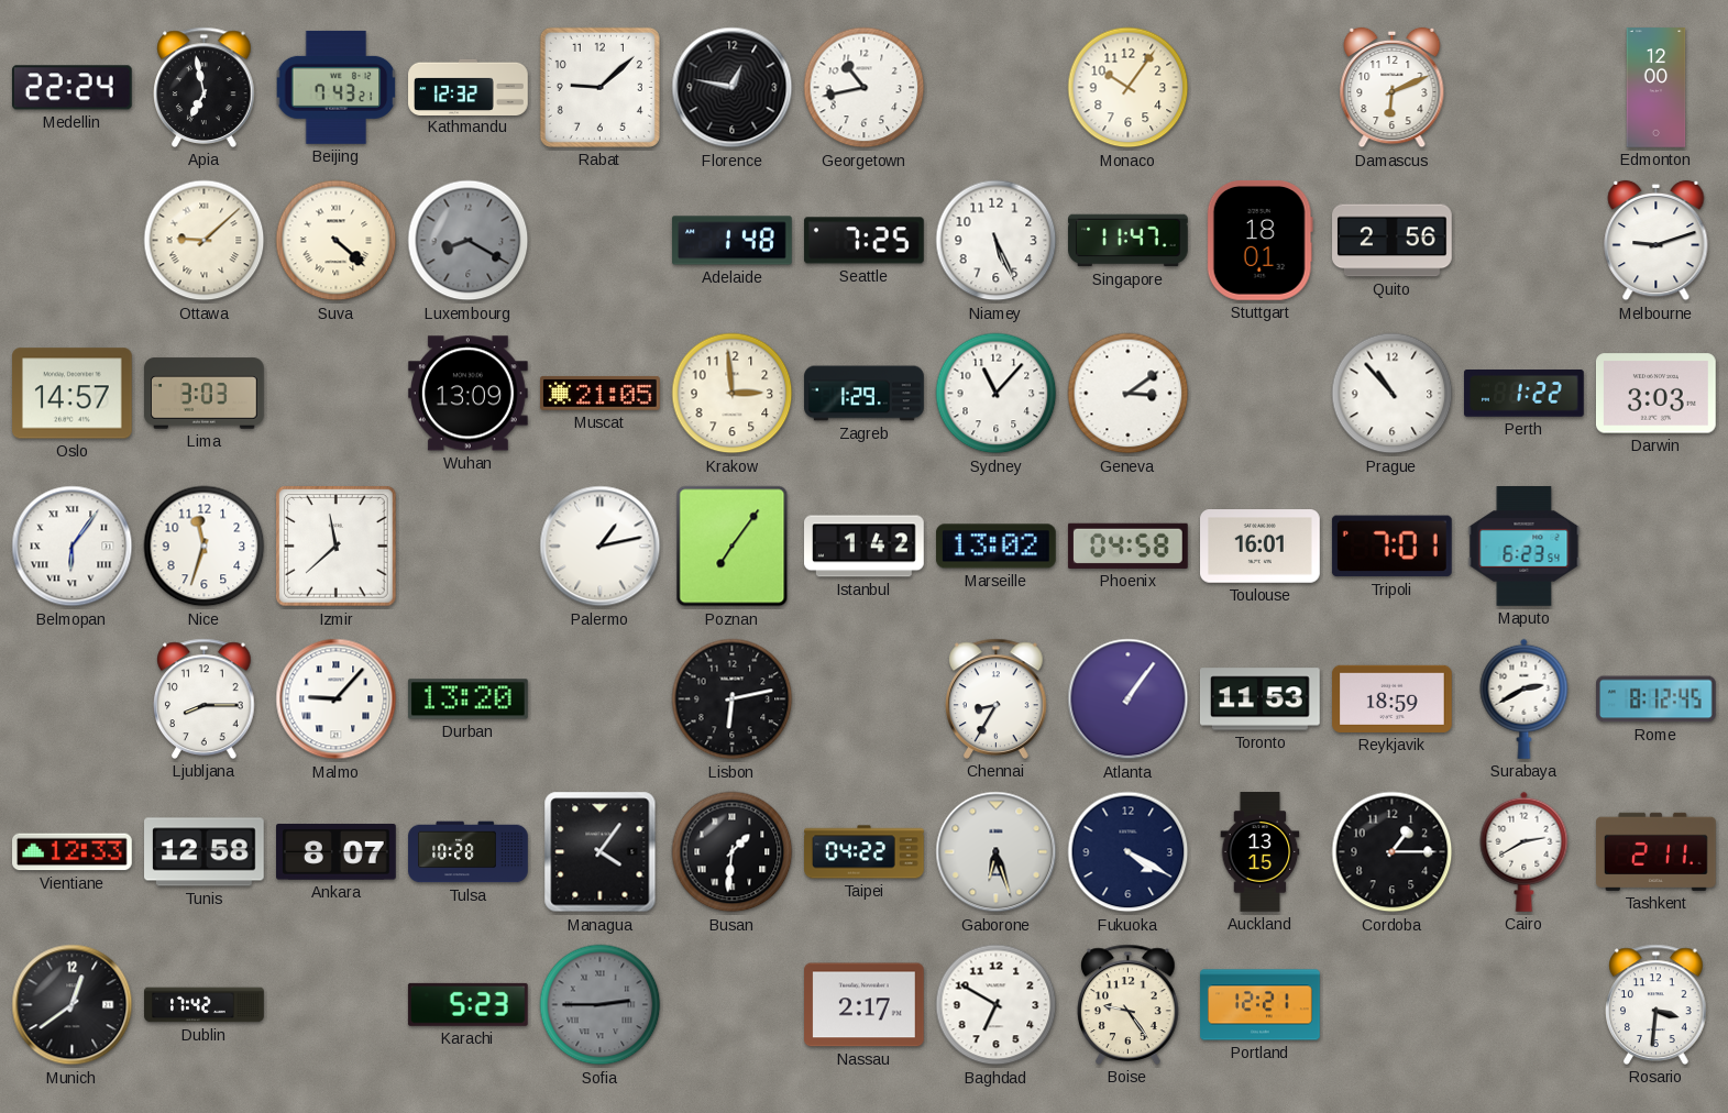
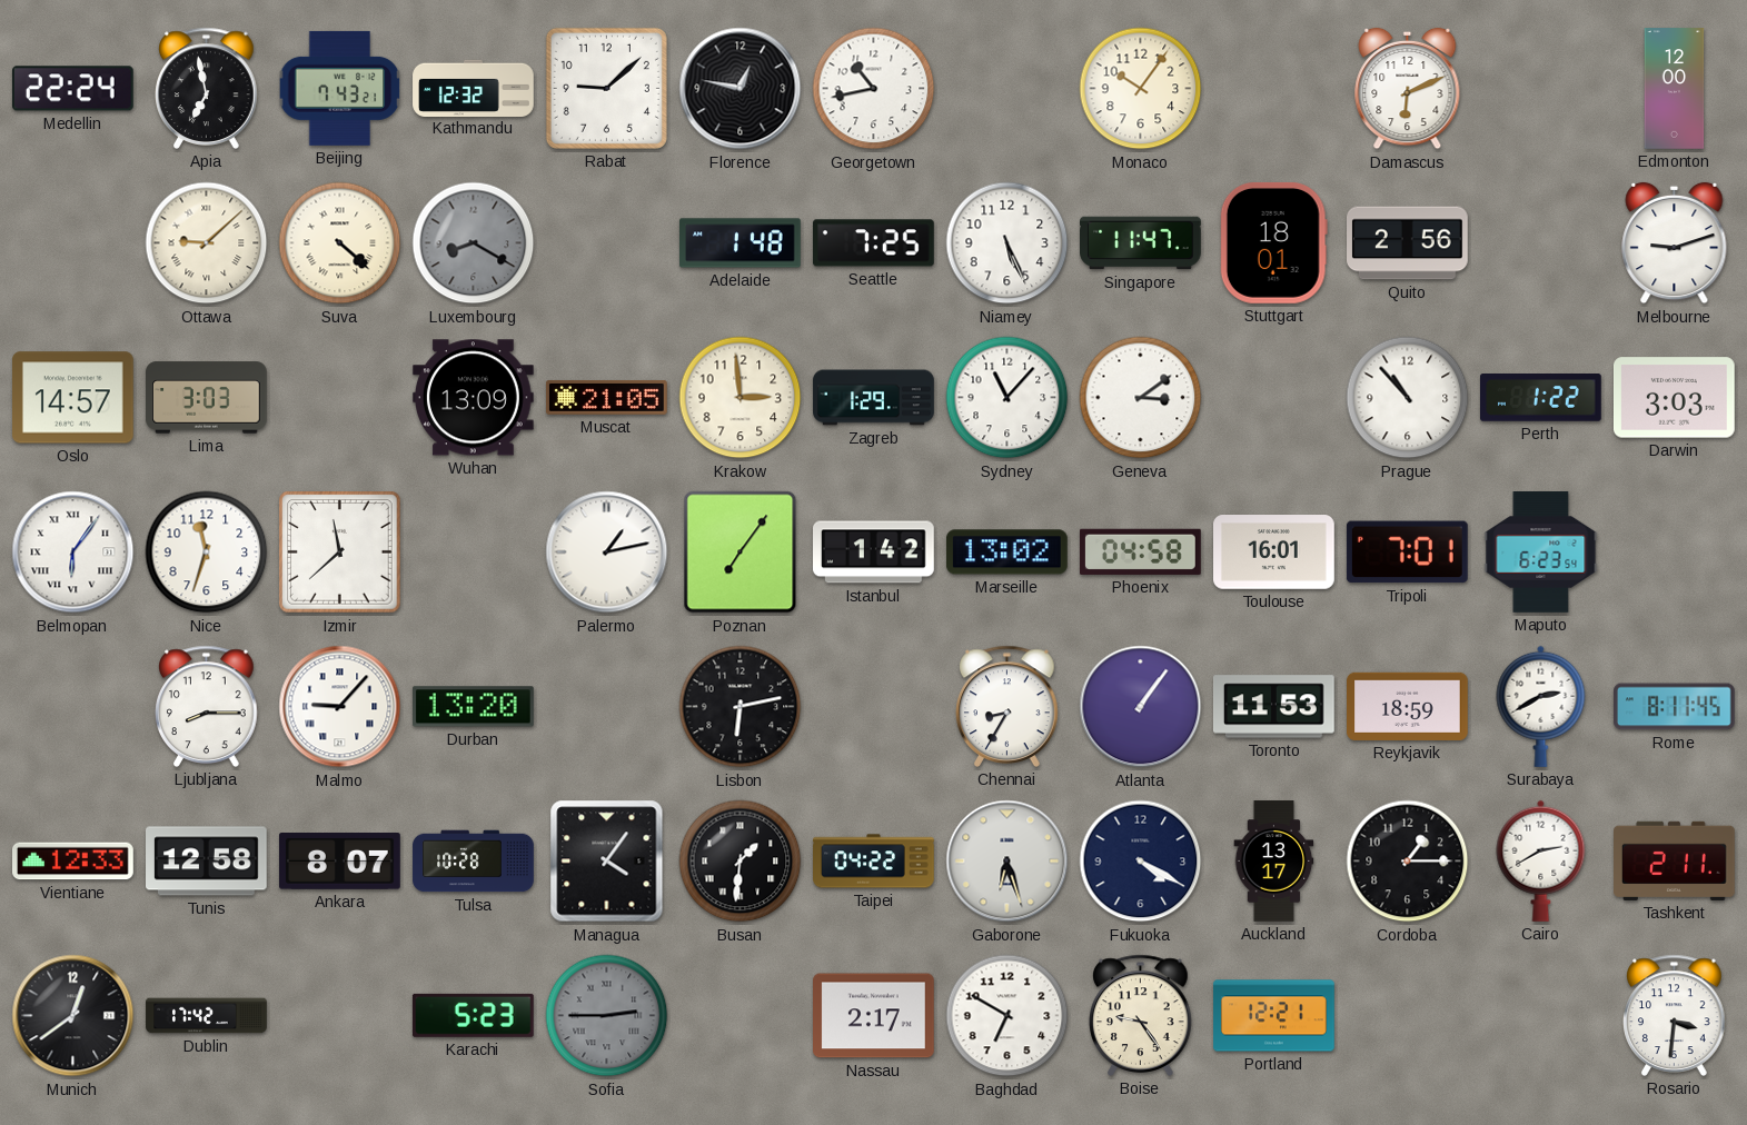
Rome: 8:12 -> 8:11
Auckland: 13:15 -> 13:17
